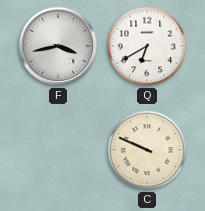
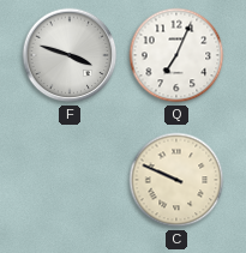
F: 3:43 -> 3:48
Q: 6:40 -> 7:04
